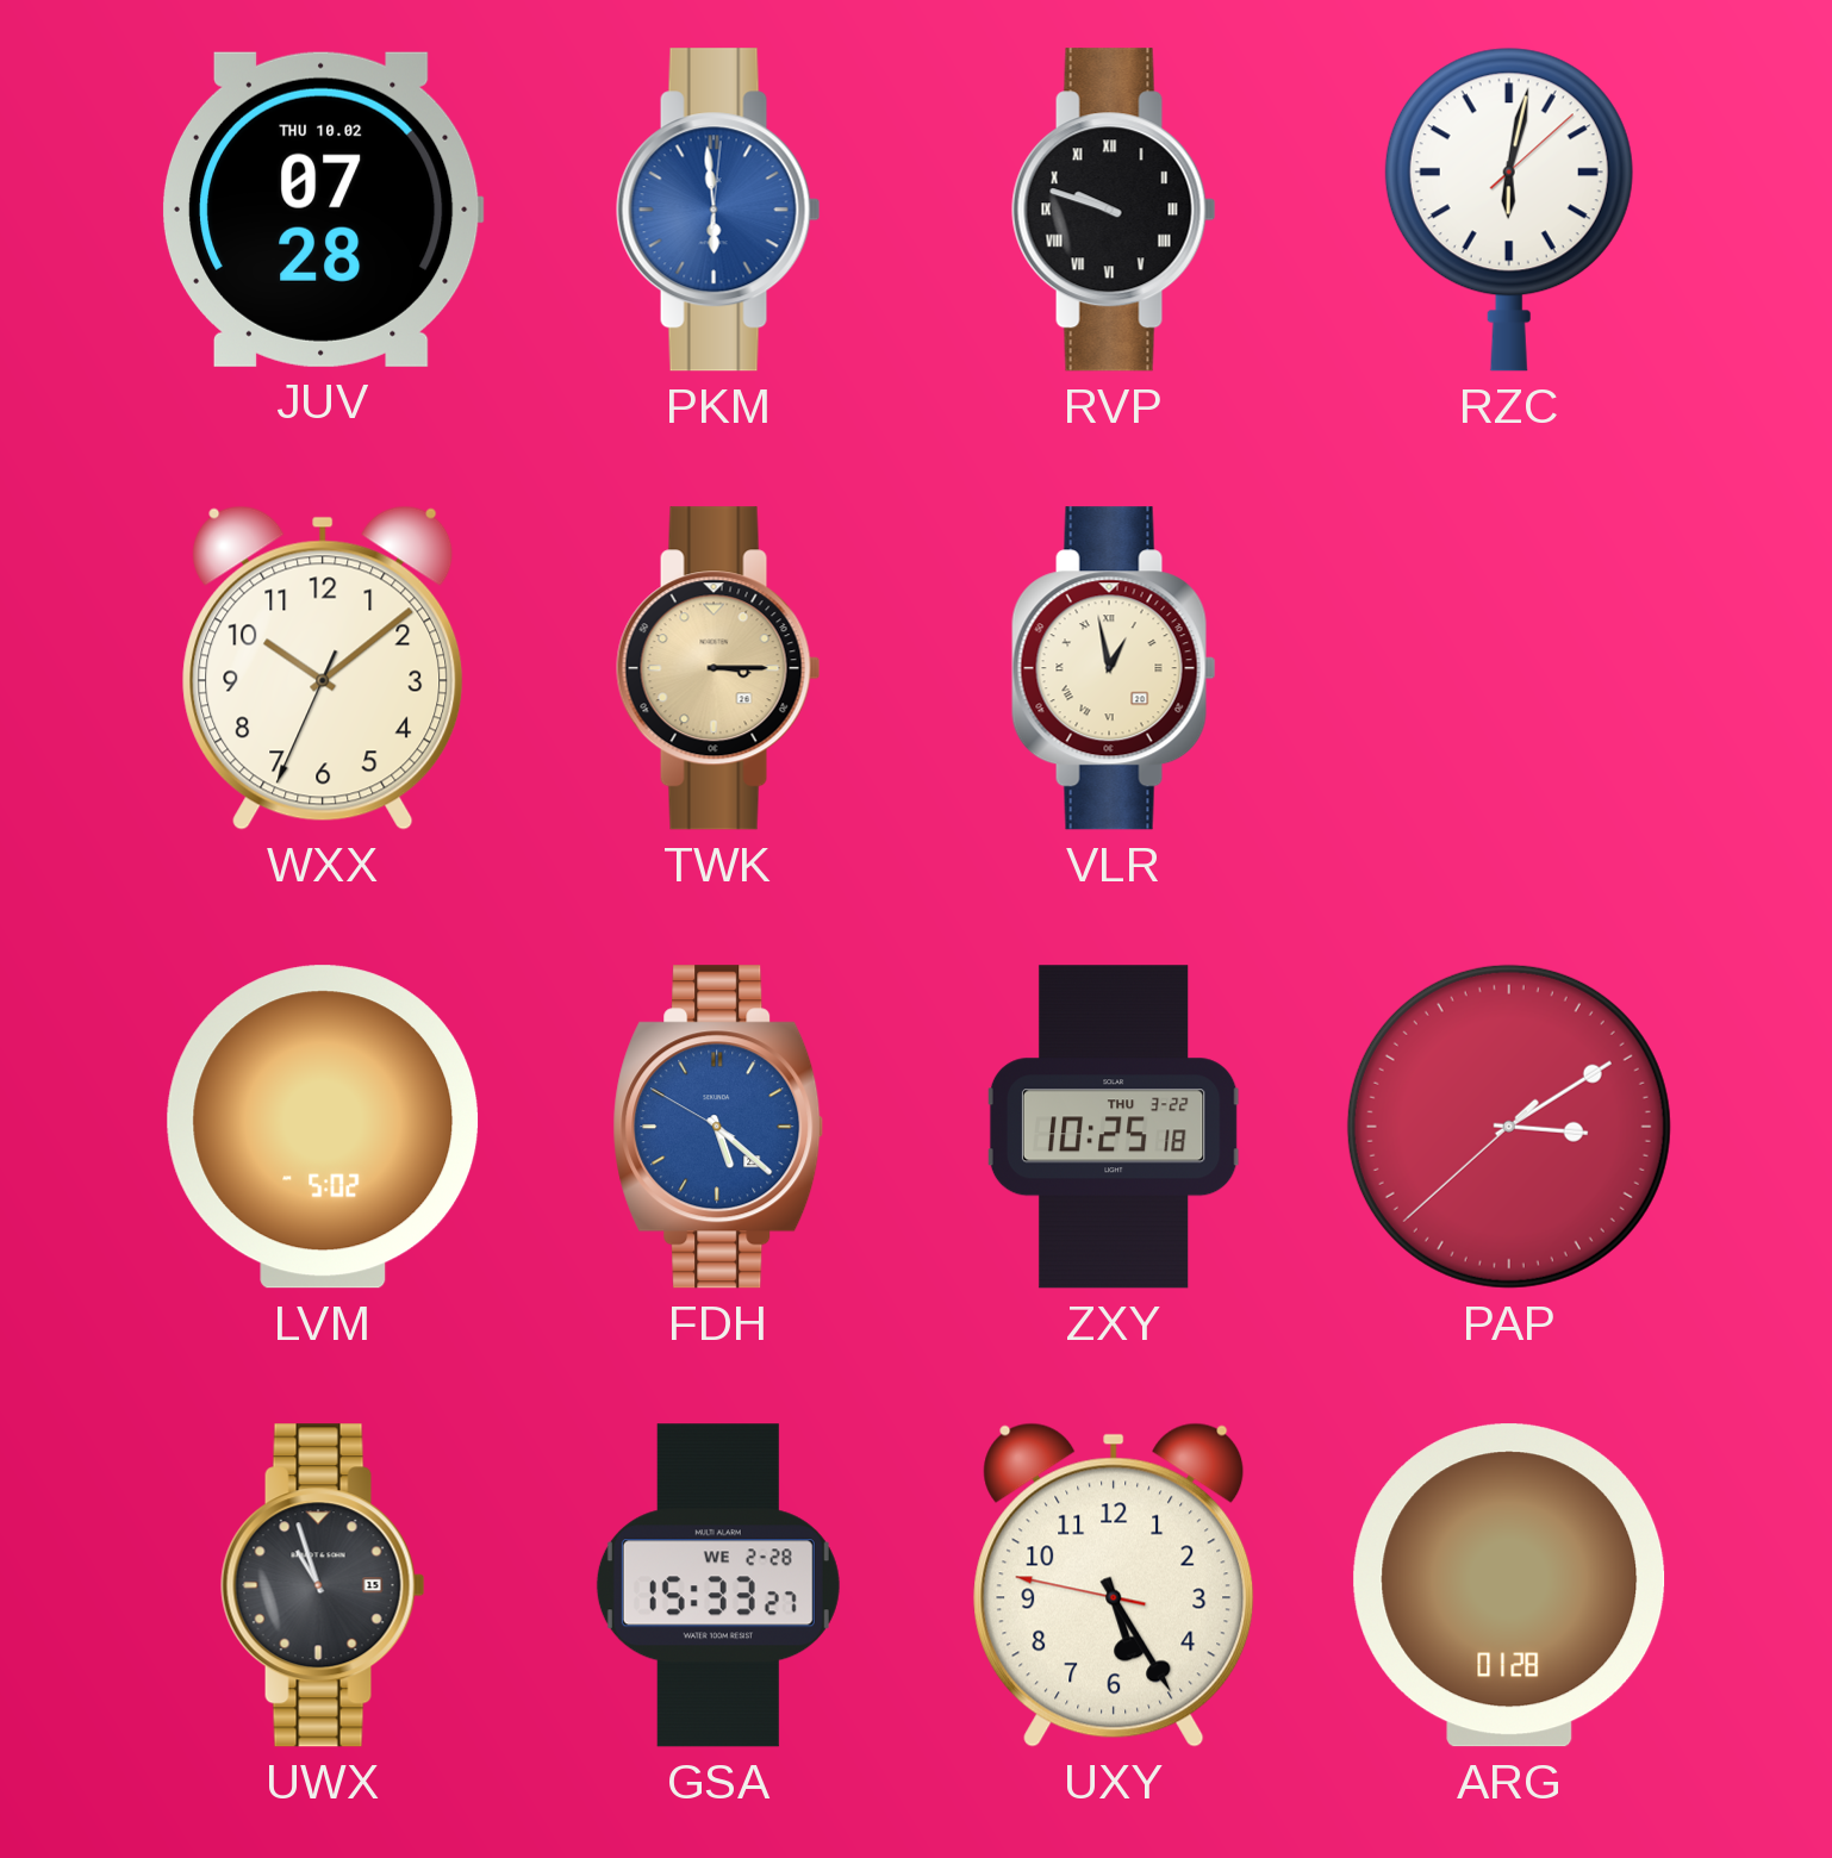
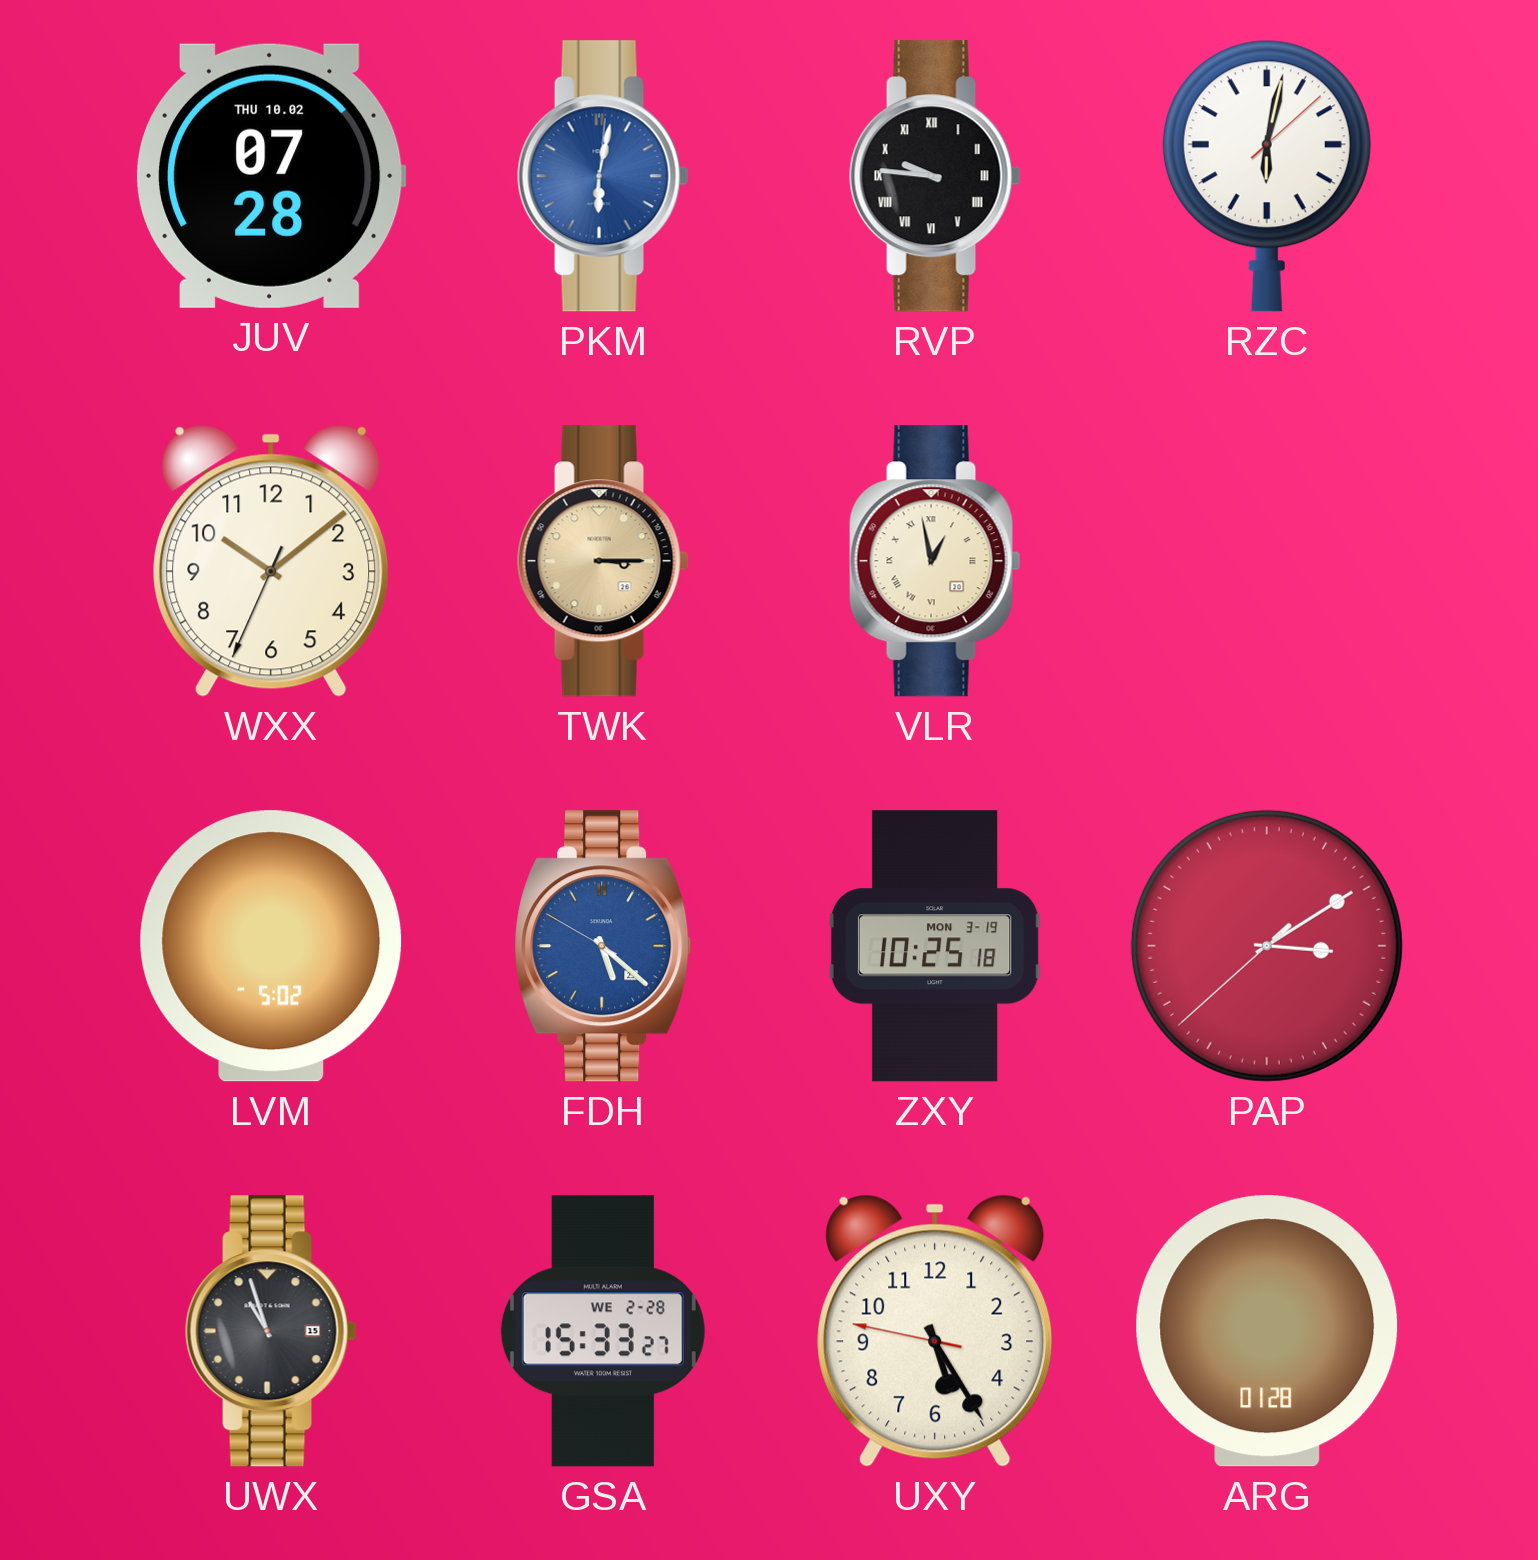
PKM: 5:59 -> 6:02
RVP: 9:48 -> 9:46
ZXY date: THU 3-22 -> MON 3-19
